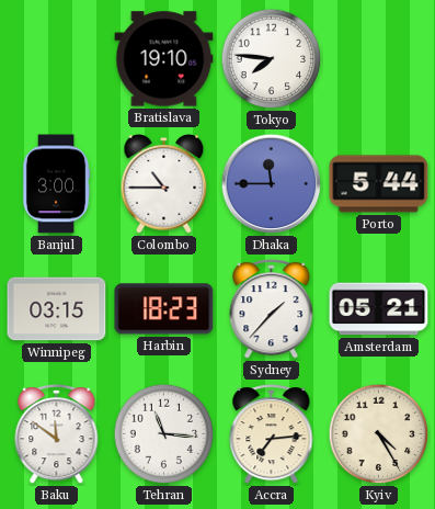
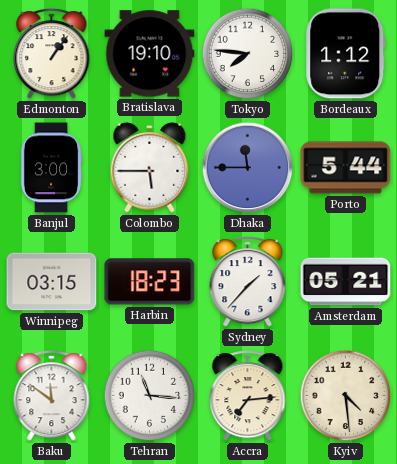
Edmonton: none -> 1:06
Bordeaux: none -> 1:12
Colombo: 10:45 -> 5:45
Kyiv: 4:25 -> 4:29
